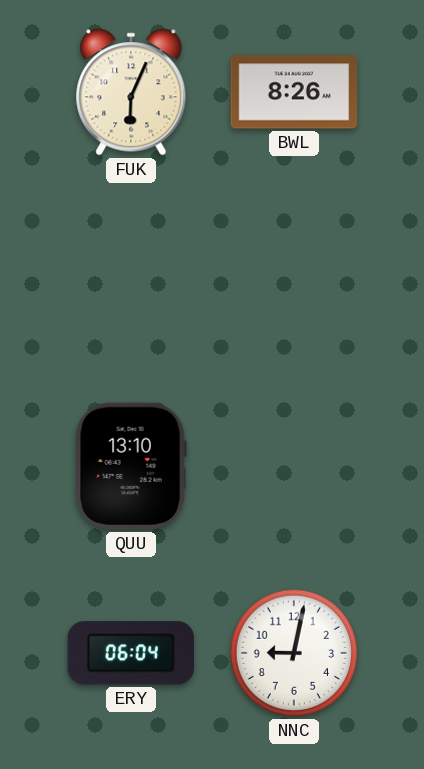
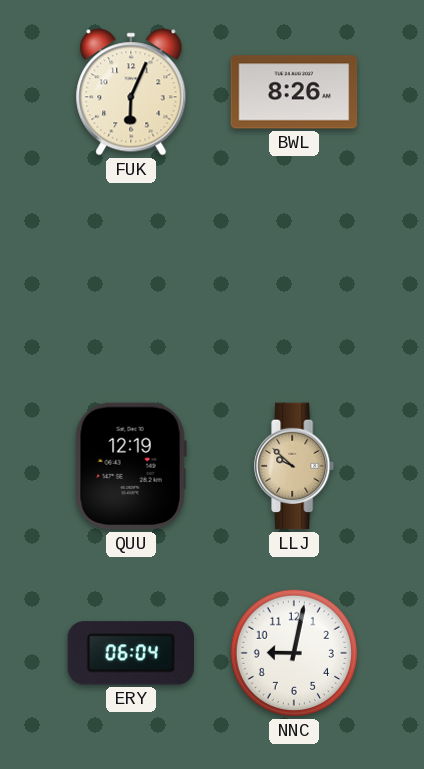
QUU: 13:10 -> 12:19
LLJ: none -> 9:52
